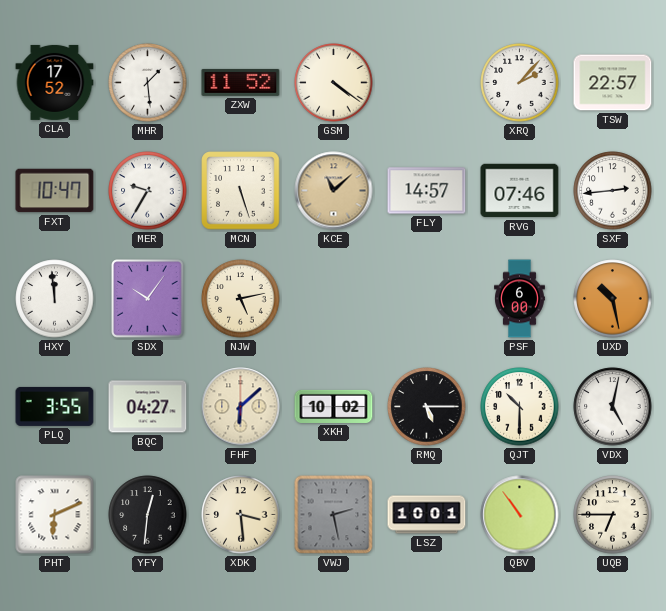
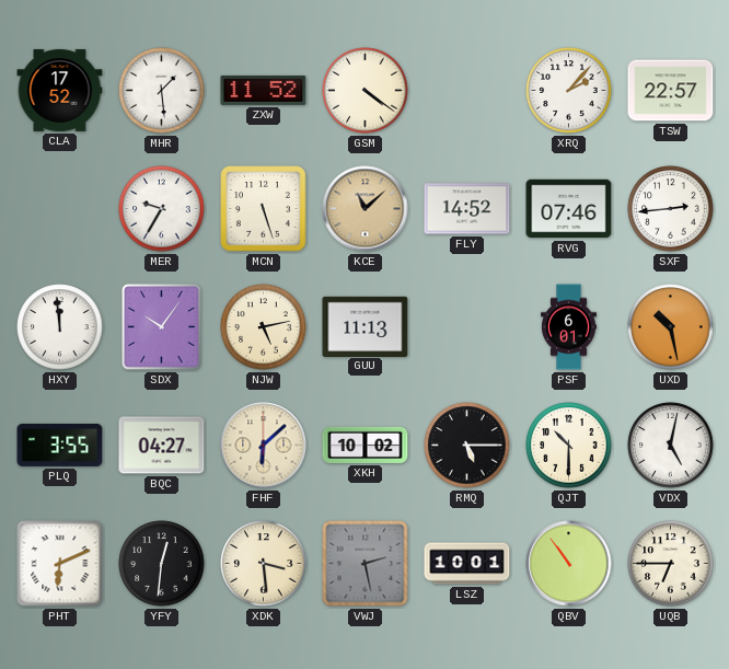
FXT: 10:47 -> none
FLY: 14:57 -> 14:52
GUU: none -> 11:13
PSF: 6:00 -> 6:01
